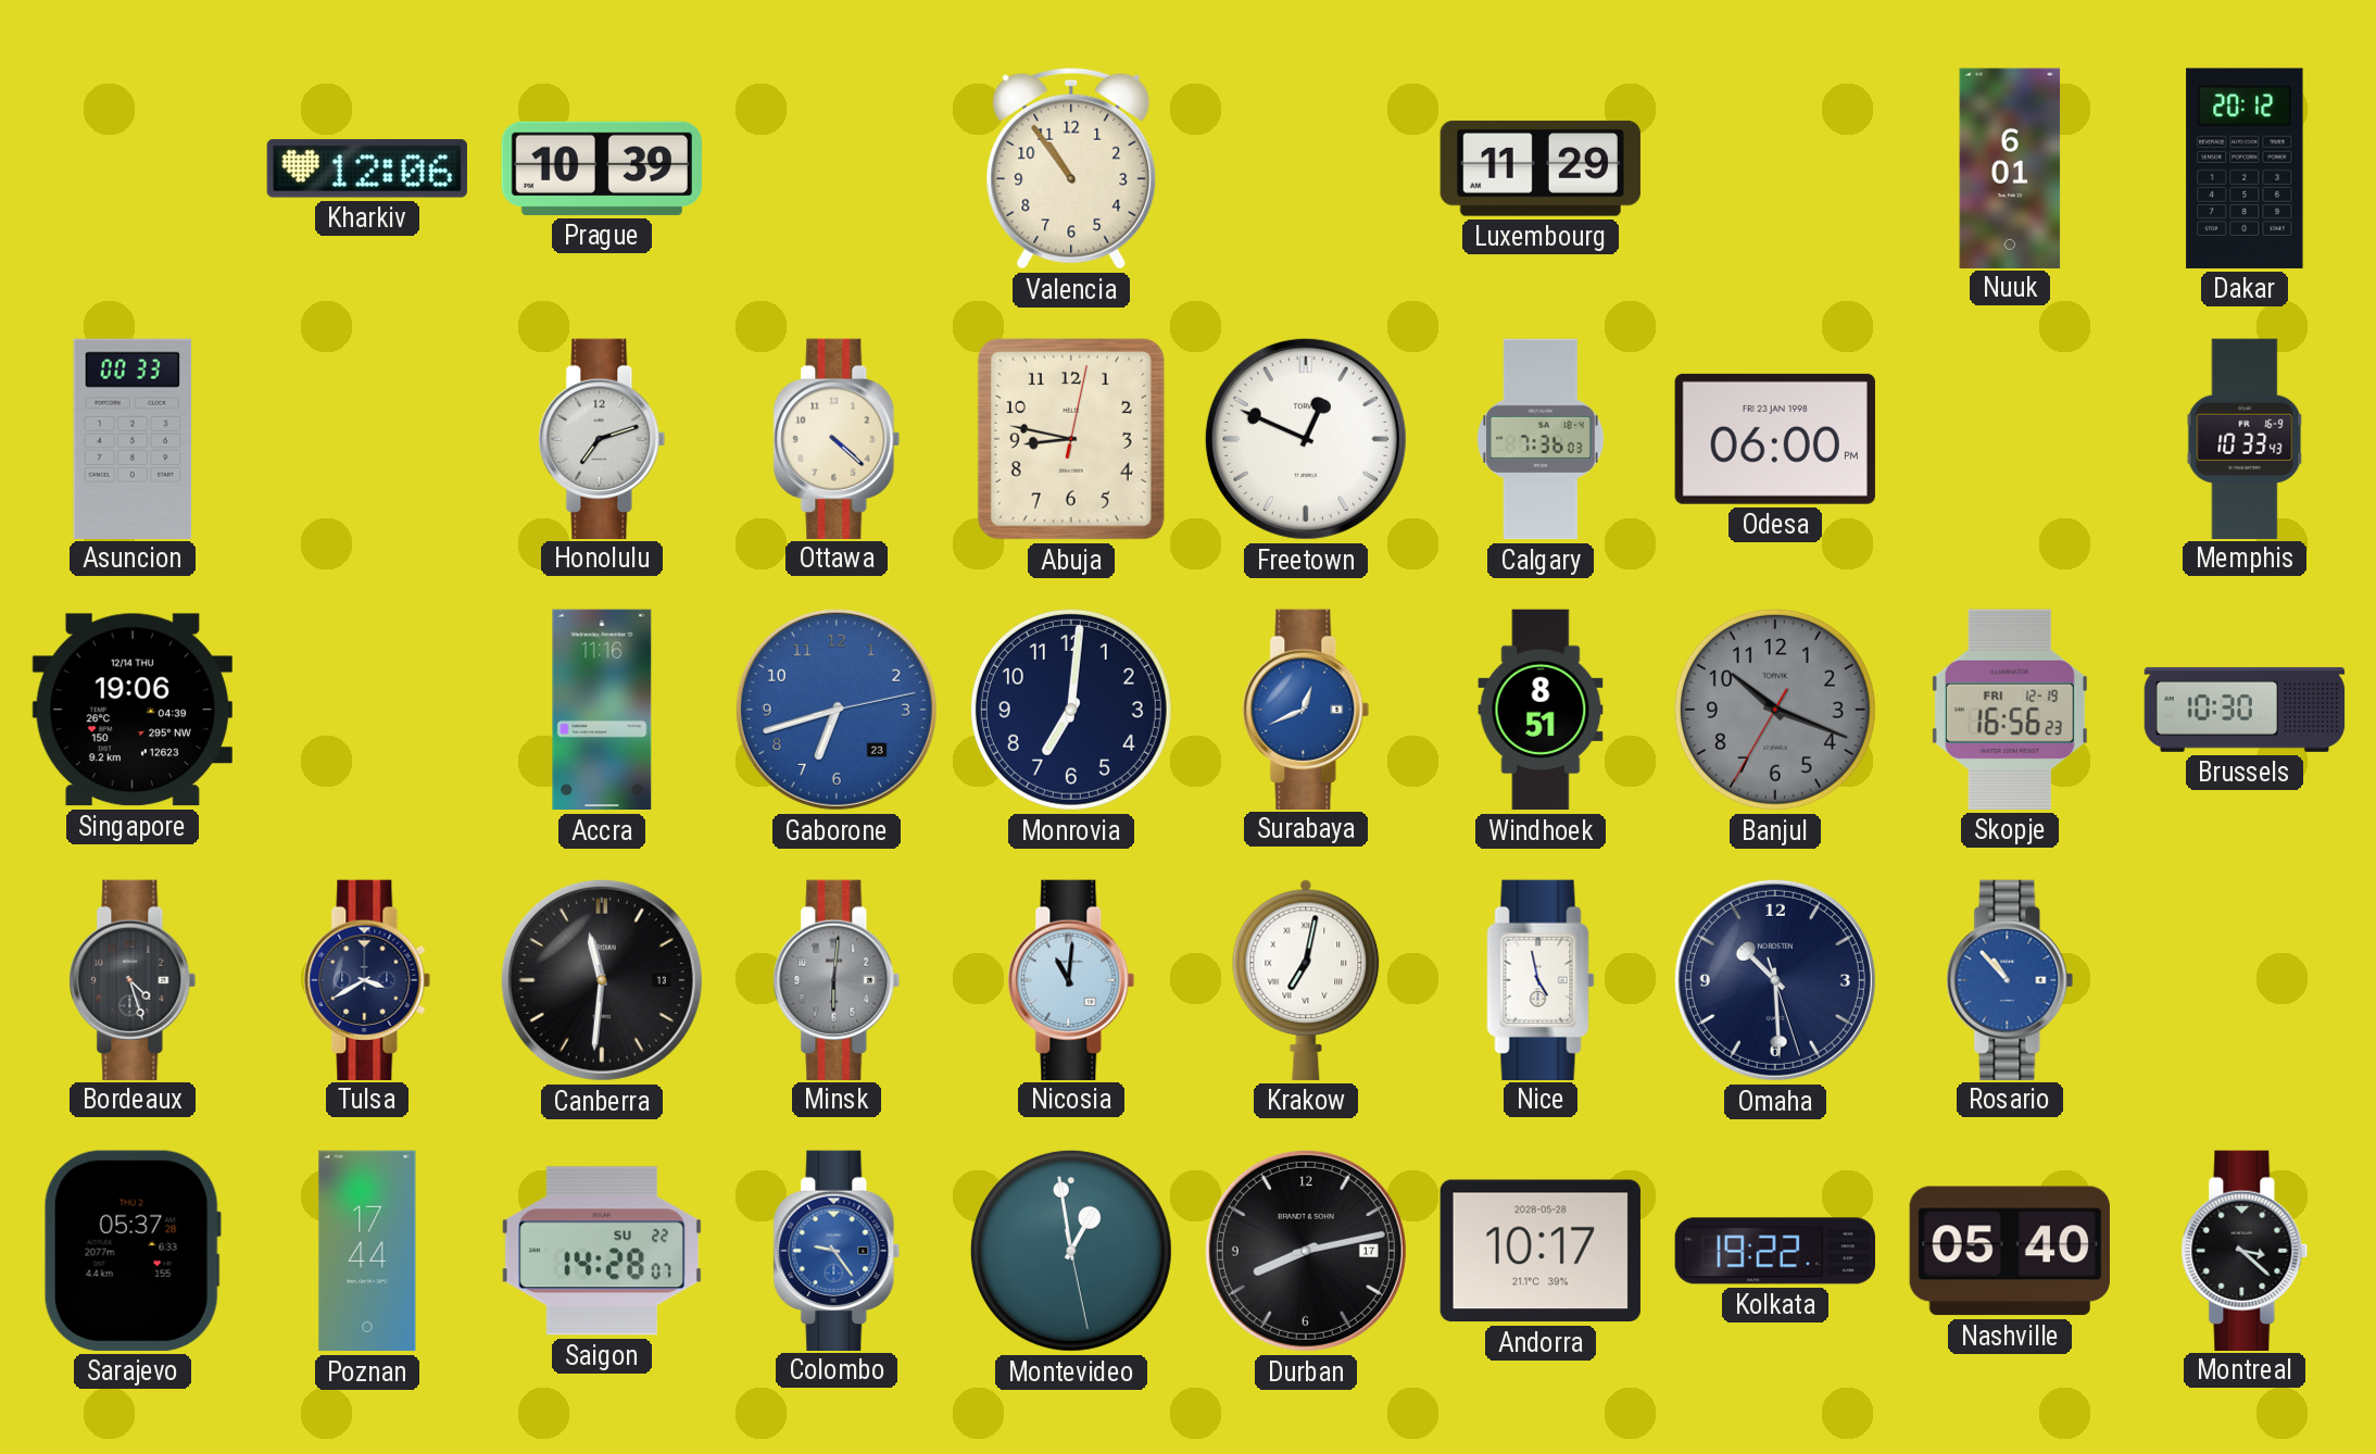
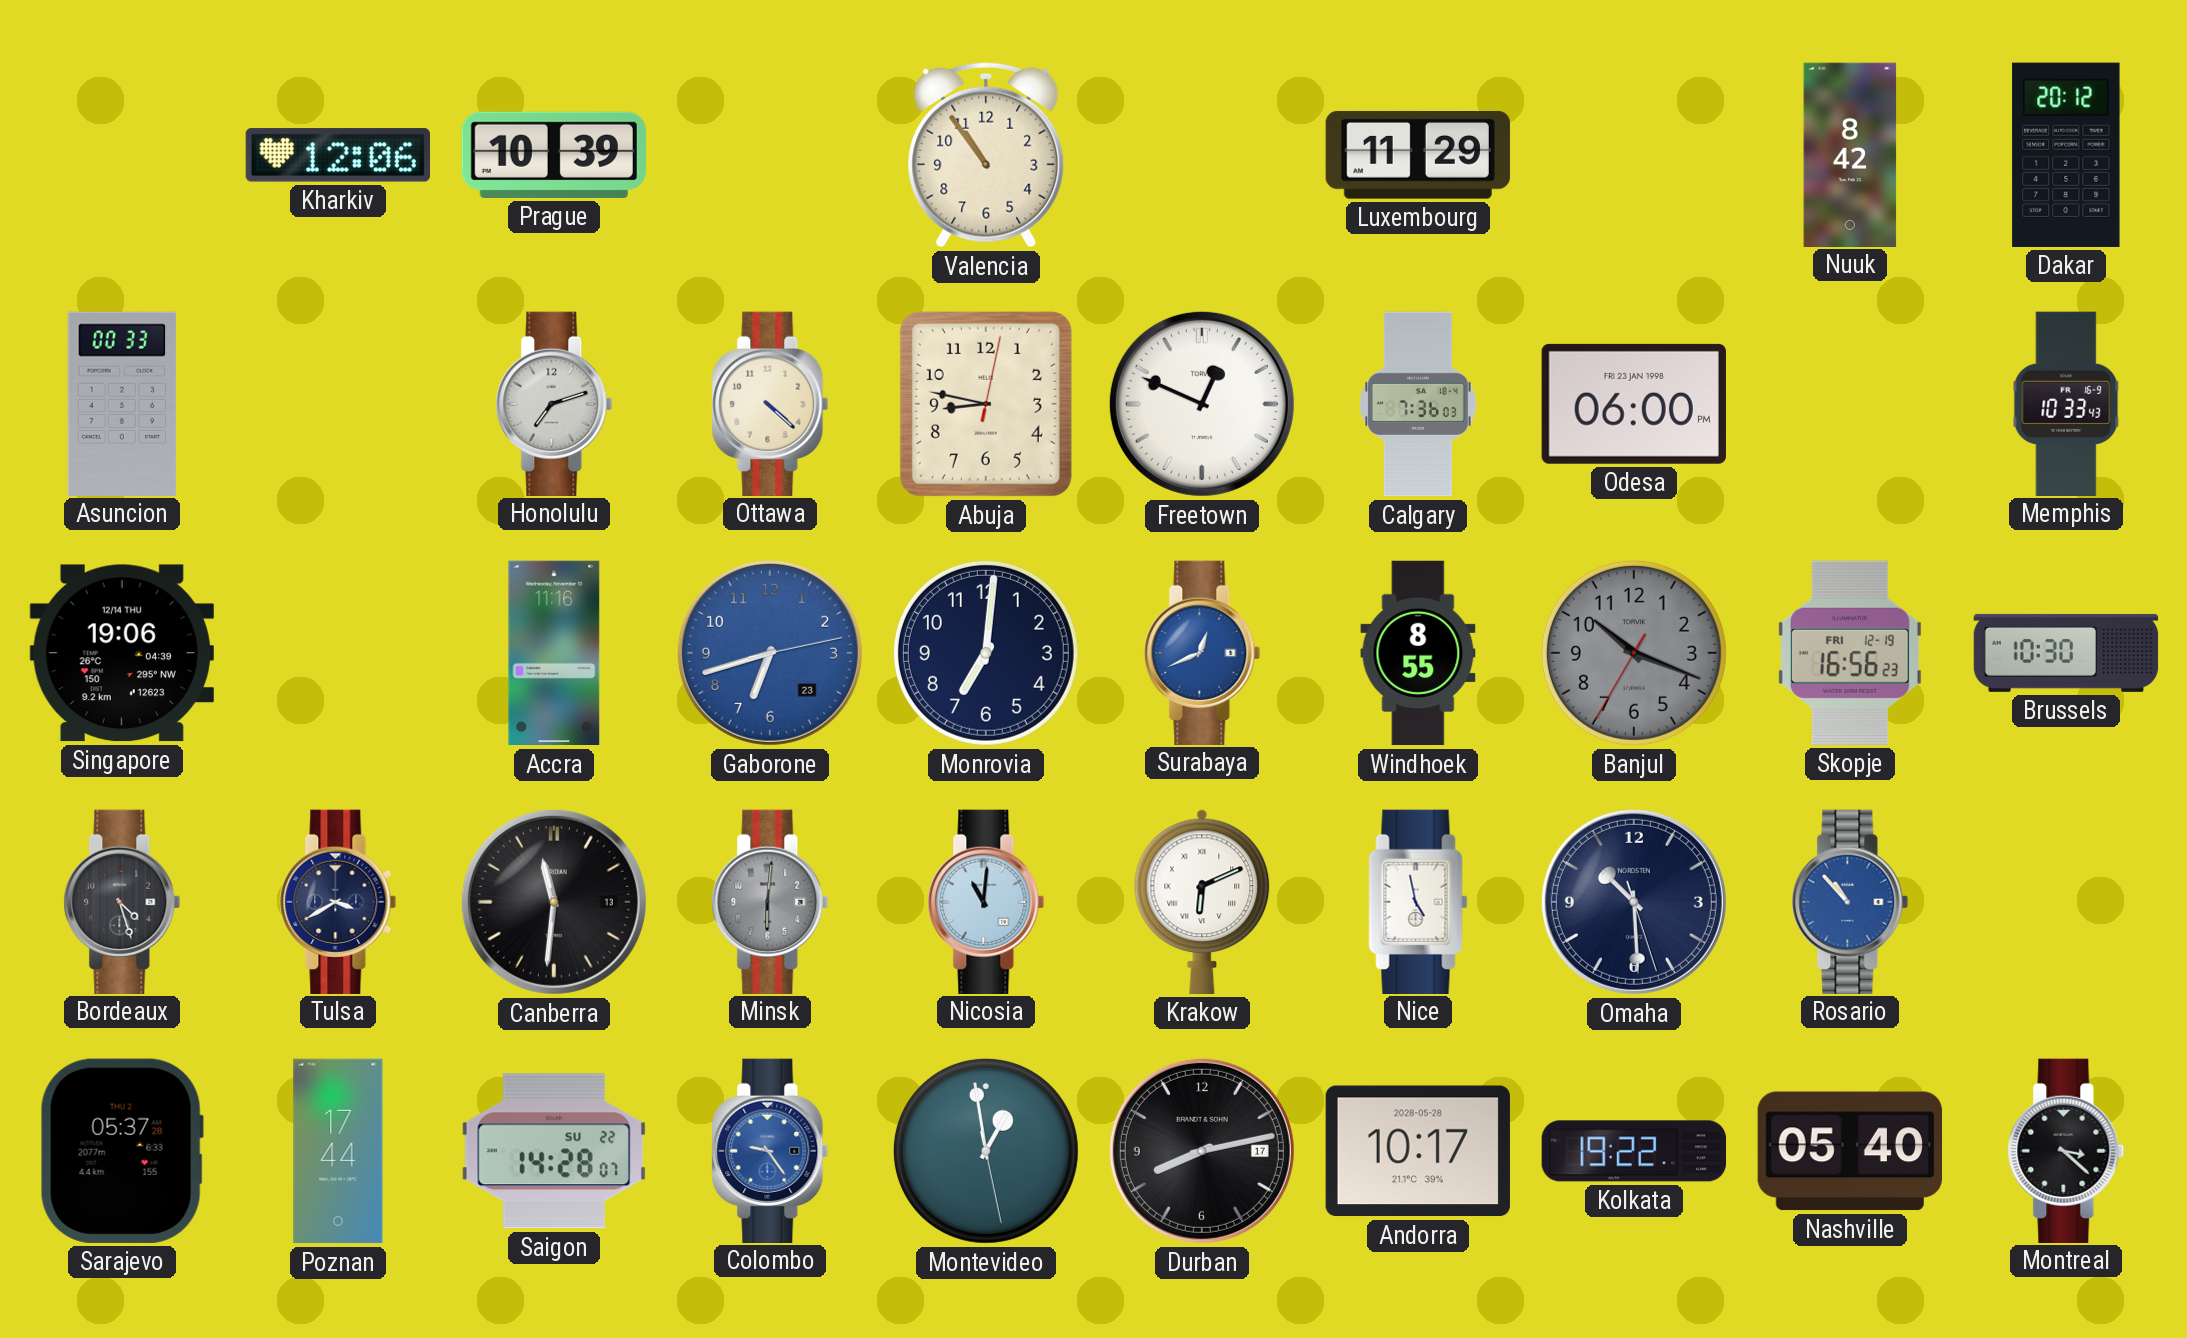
Nuuk: 6:01 -> 8:42
Windhoek: 8:51 -> 8:55
Krakow: 7:02 -> 6:11
